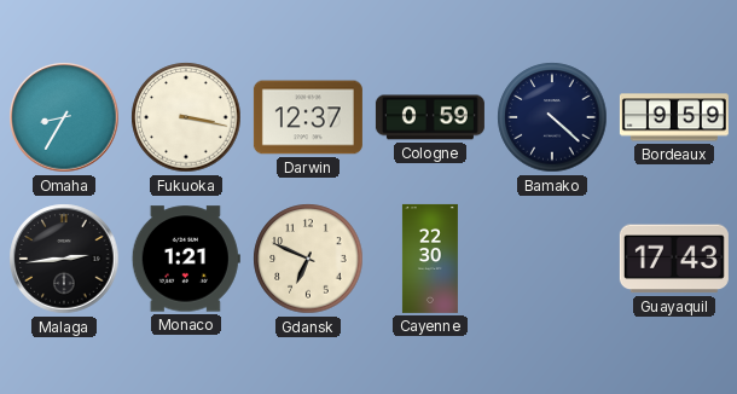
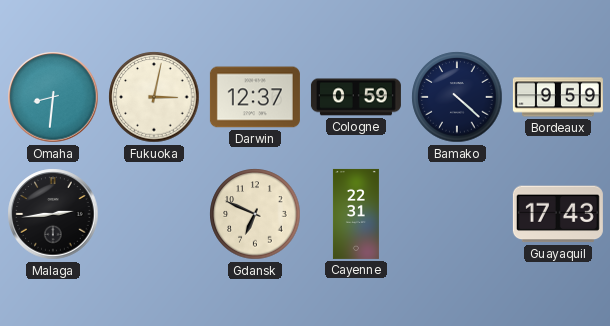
Omaha: 8:35 -> 8:31
Fukuoka: 3:17 -> 3:02
Monaco: 1:21 -> none
Cayenne: 22:30 -> 22:31
